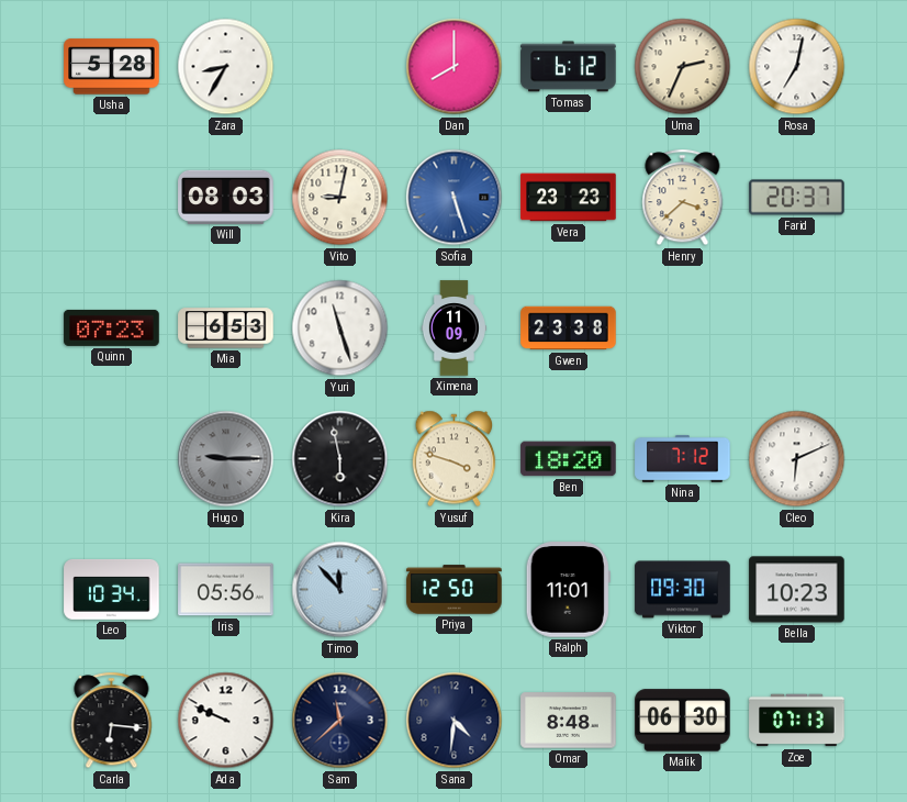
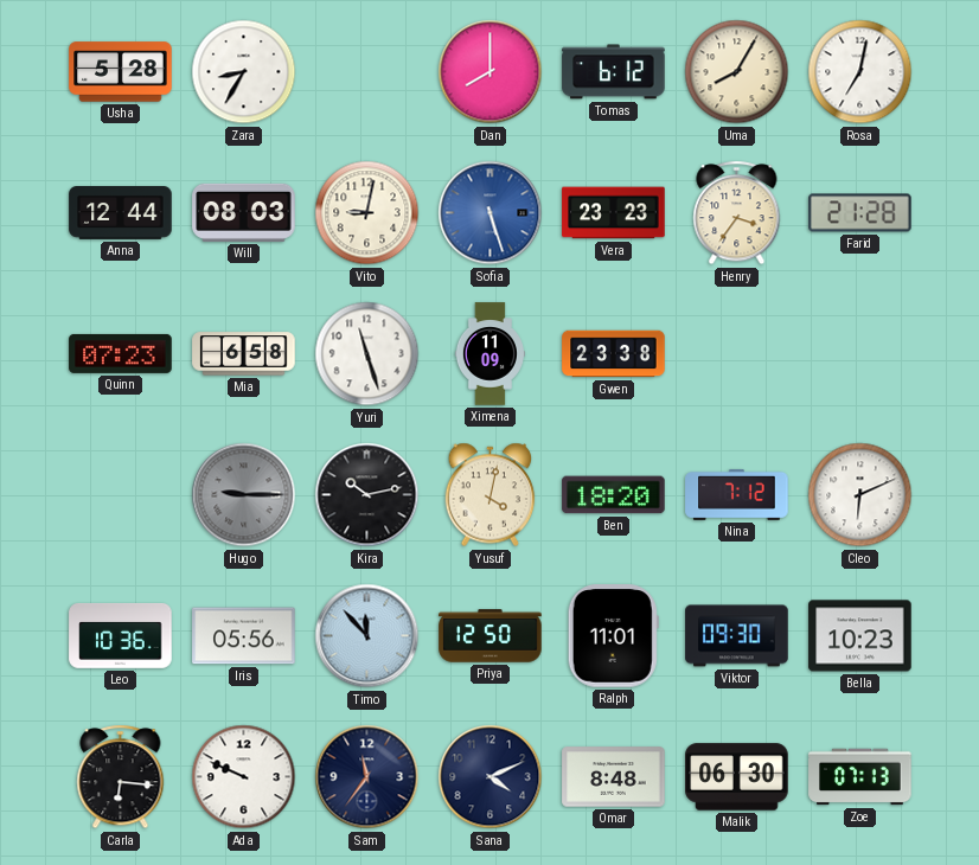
Uma: 2:34 -> 8:05
Anna: none -> 12:44
Henry: 3:38 -> 3:36
Farid: 20:37 -> 21:28
Mia: 6:53 -> 6:58
Kira: 5:58 -> 10:13
Yusuf: 3:48 -> 4:02
Leo: 10:34 -> 10:36
Sam: 11:38 -> 11:36
Sana: 4:31 -> 4:11
